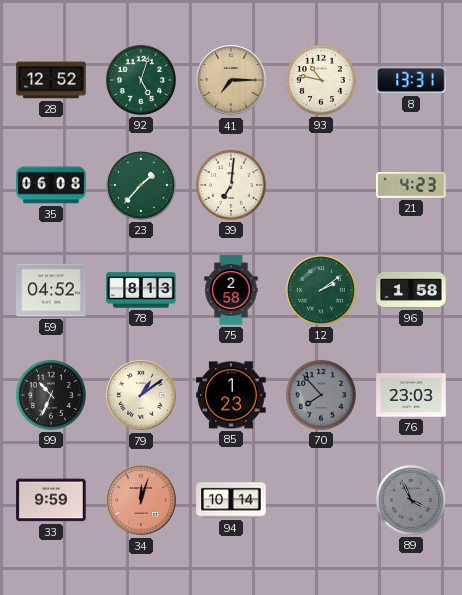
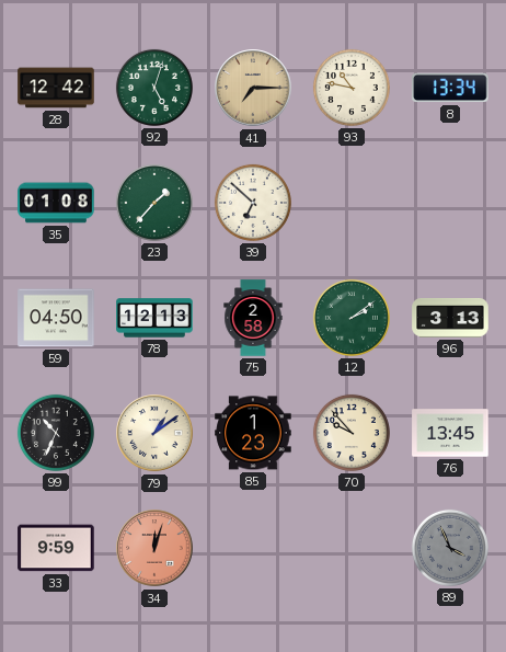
28: 12:52 -> 12:42
8: 13:31 -> 13:34
35: 06:08 -> 01:08
39: 7:01 -> 6:52
21: 4:23 -> none
59: 04:52 -> 04:50
78: 8:13 -> 12:13
96: 1:58 -> 3:13
70: 7:53 -> 9:53
70 dial: grey -> cream
76: 23:03 -> 13:45
94: 10:14 -> none
